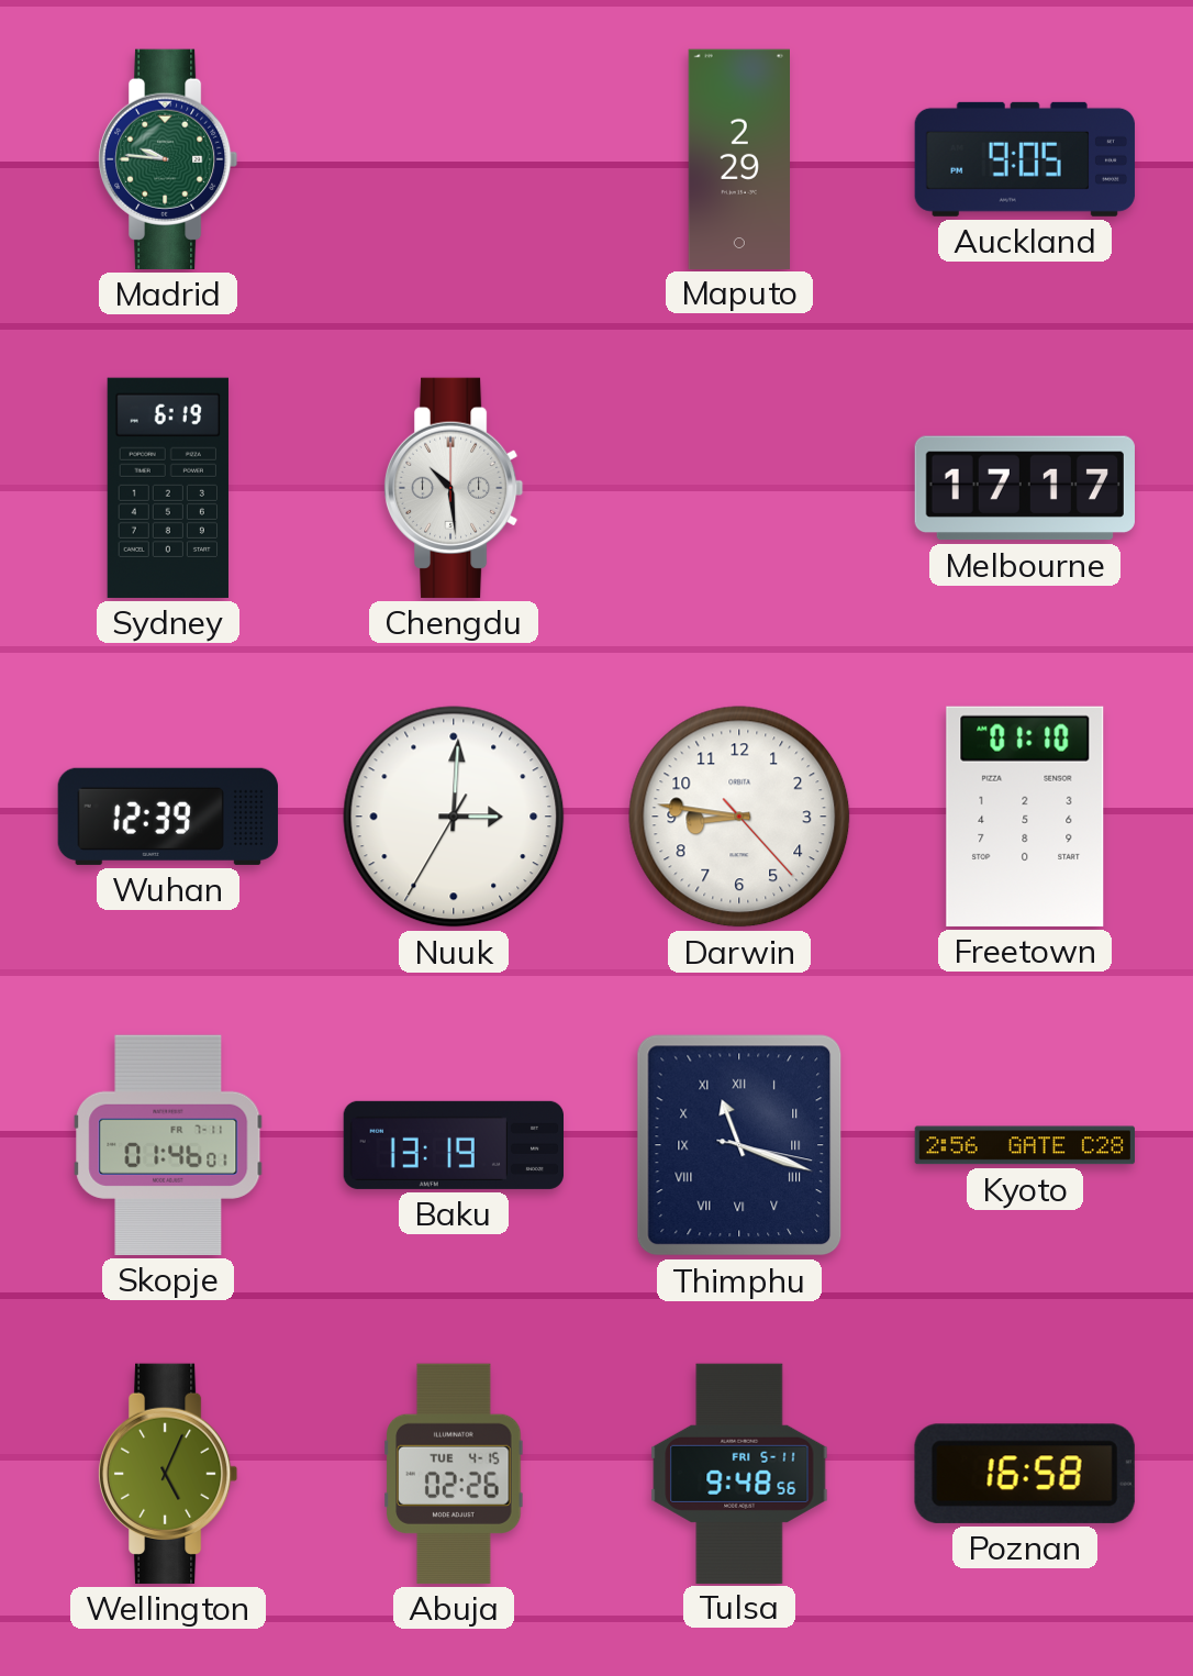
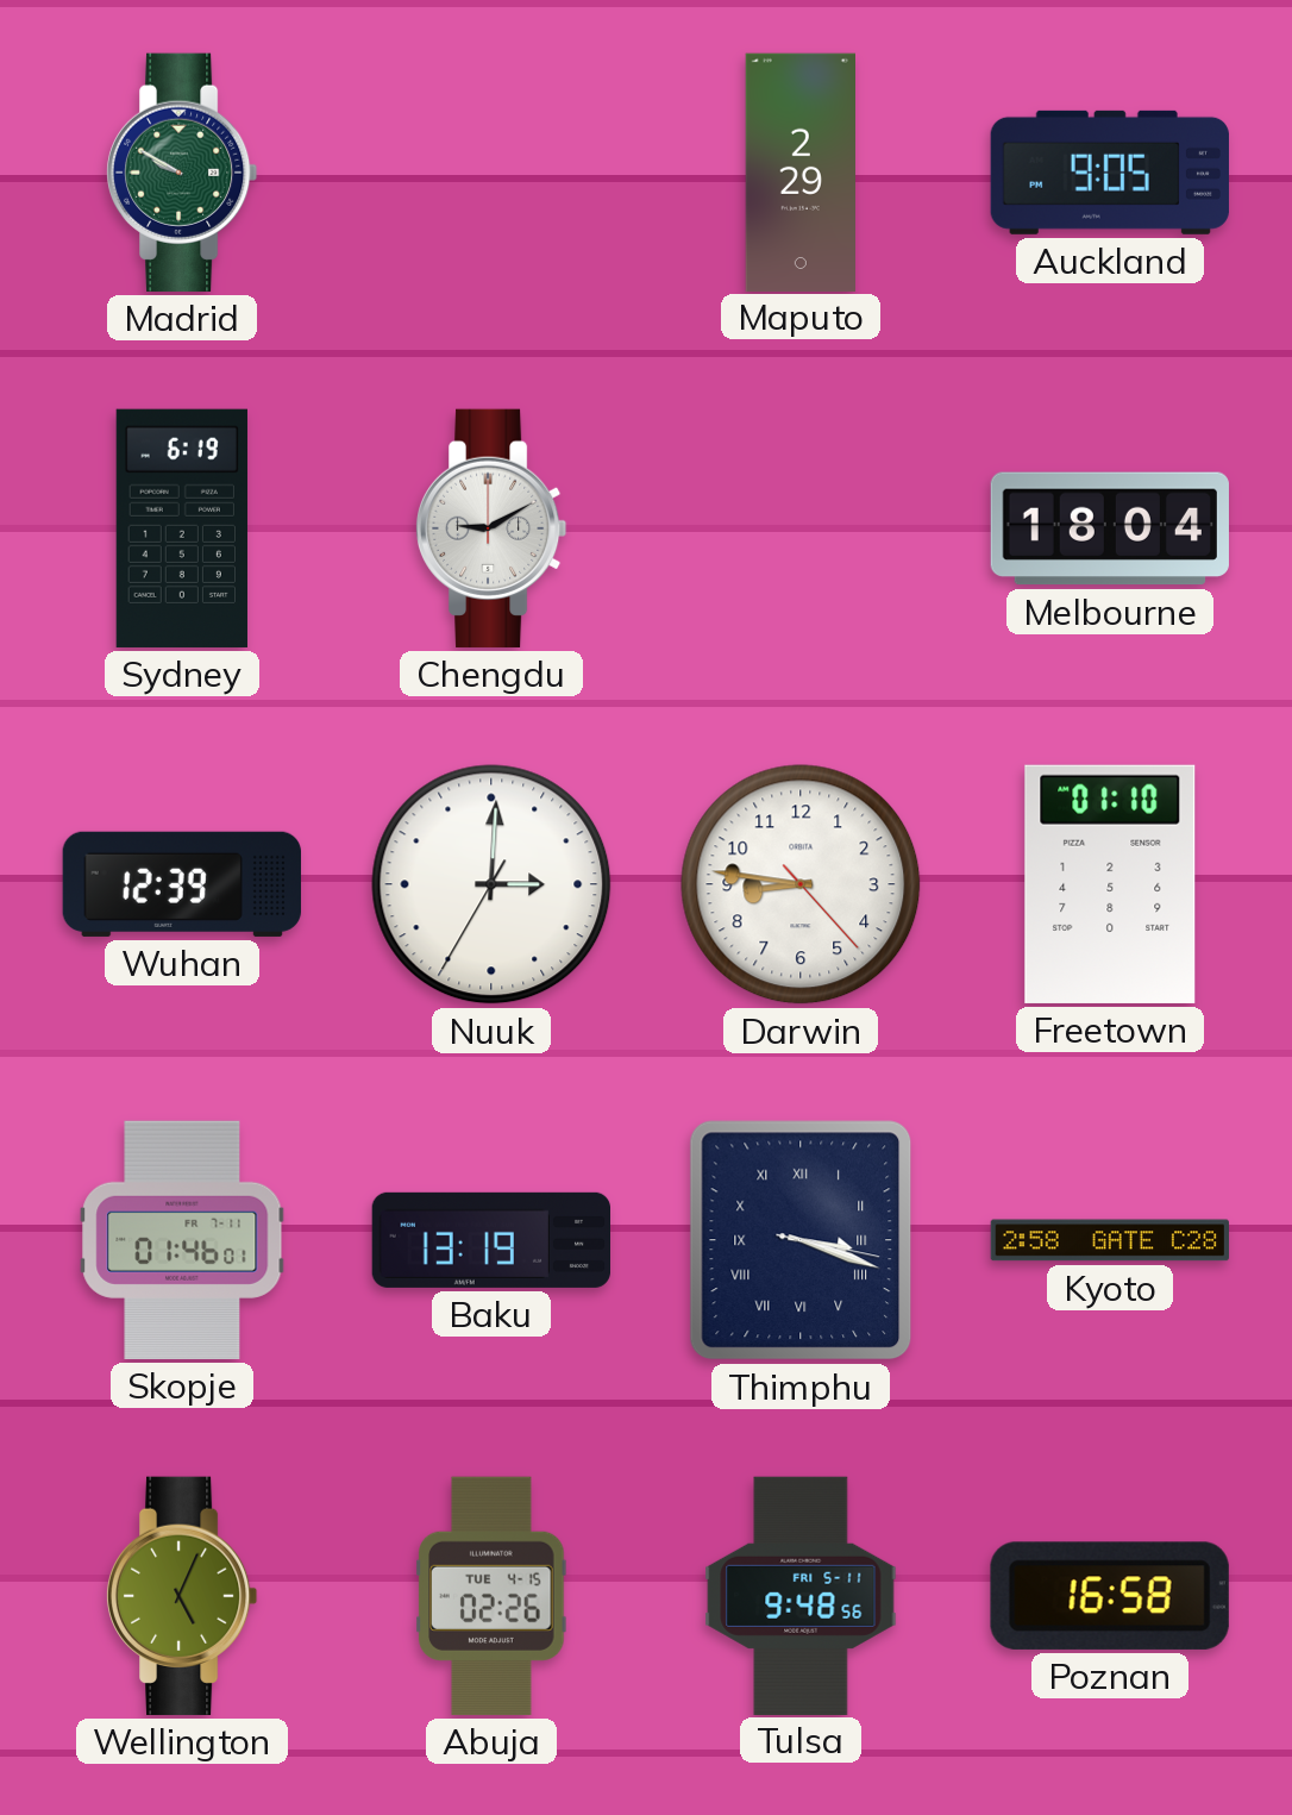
Madrid: 9:46 -> 9:50
Chengdu: 10:29 -> 9:10
Melbourne: 17:17 -> 18:04
Thimphu: 11:18 -> 3:18
Kyoto: 2:56 -> 2:58
